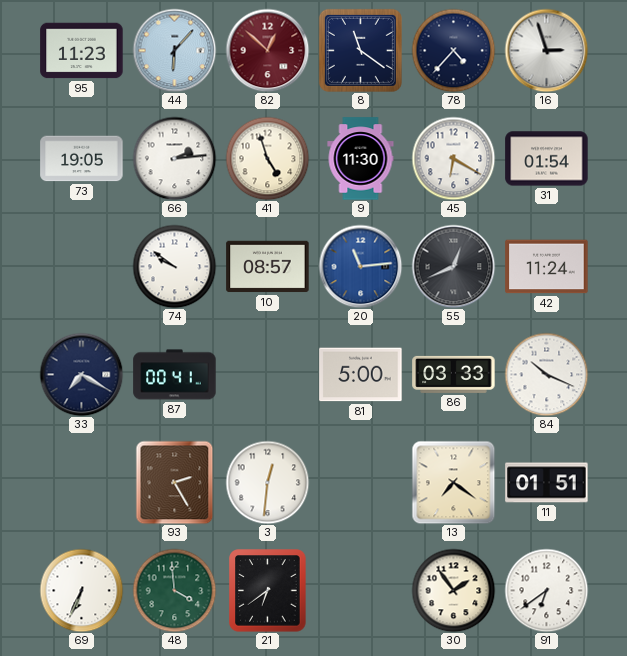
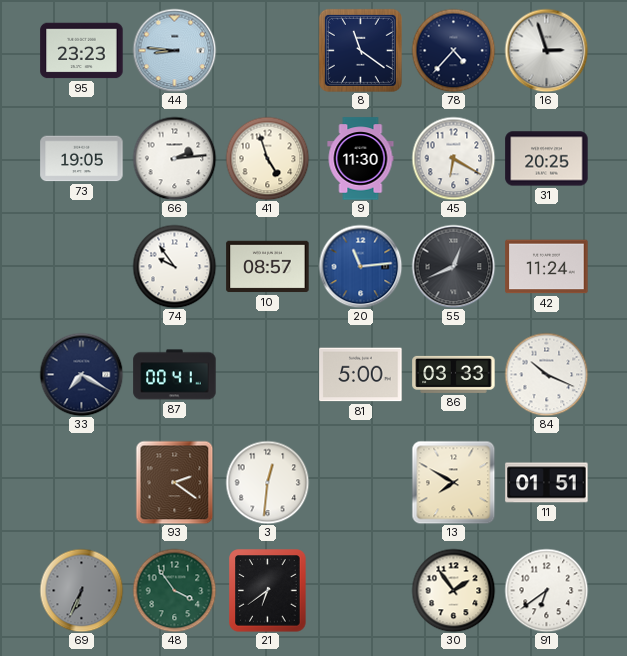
95: 11:23 -> 23:23
44: 6:07 -> 8:46
82: 12:52 -> none
31: 01:54 -> 20:25
74: 9:51 -> 9:54
93: 2:25 -> 2:21
13: 7:21 -> 7:50
69 dial: white -> grey
48: 3:59 -> 3:54
